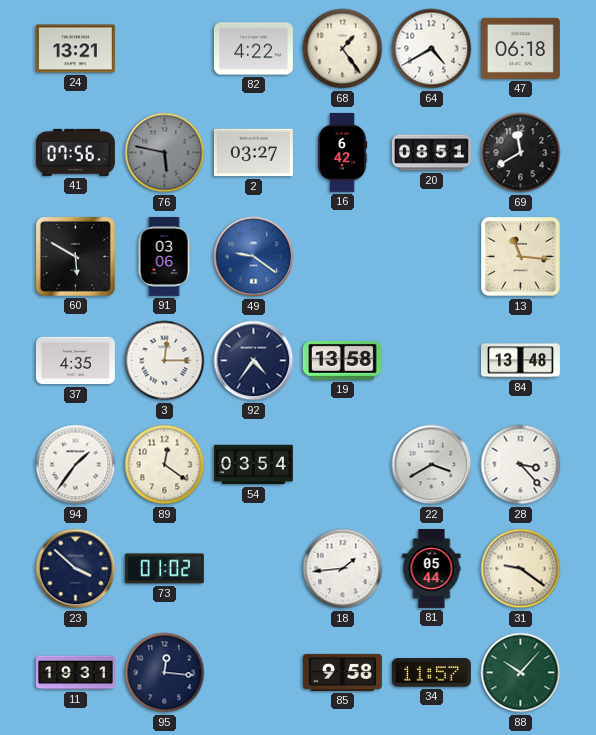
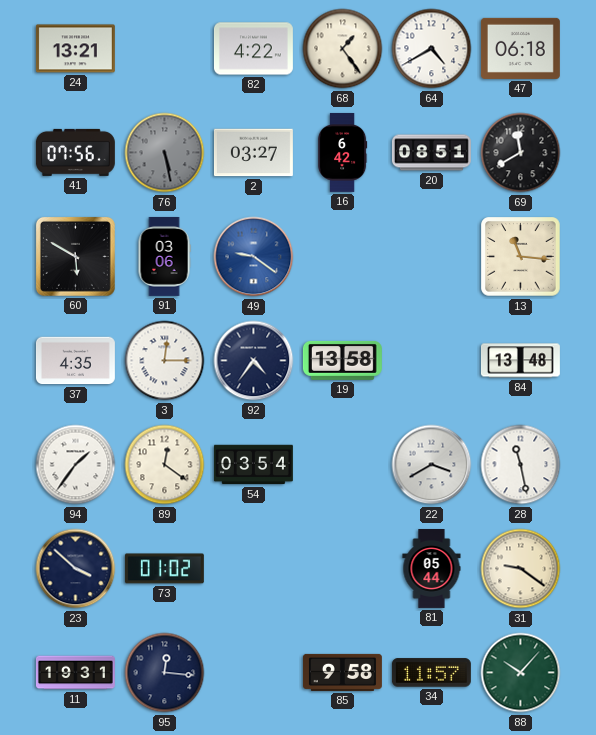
76: 5:47 -> 5:28
28: 3:23 -> 11:28
18: 1:44 -> none
